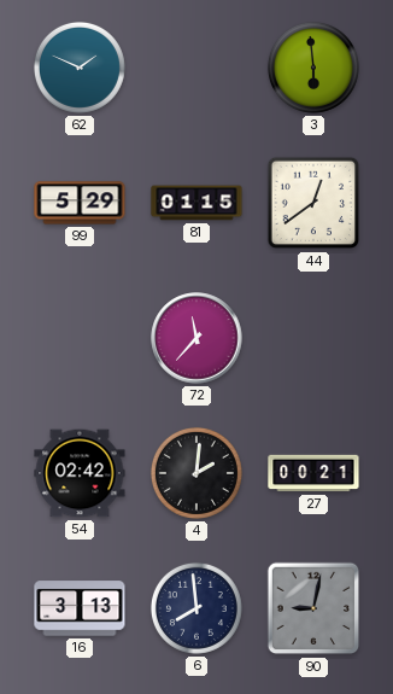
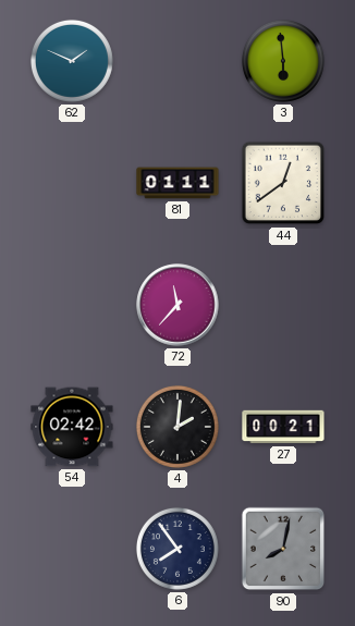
99: 5:29 -> none
81: 01:15 -> 01:11
16: 3:13 -> none
6: 7:59 -> 7:54
90: 9:02 -> 8:02
